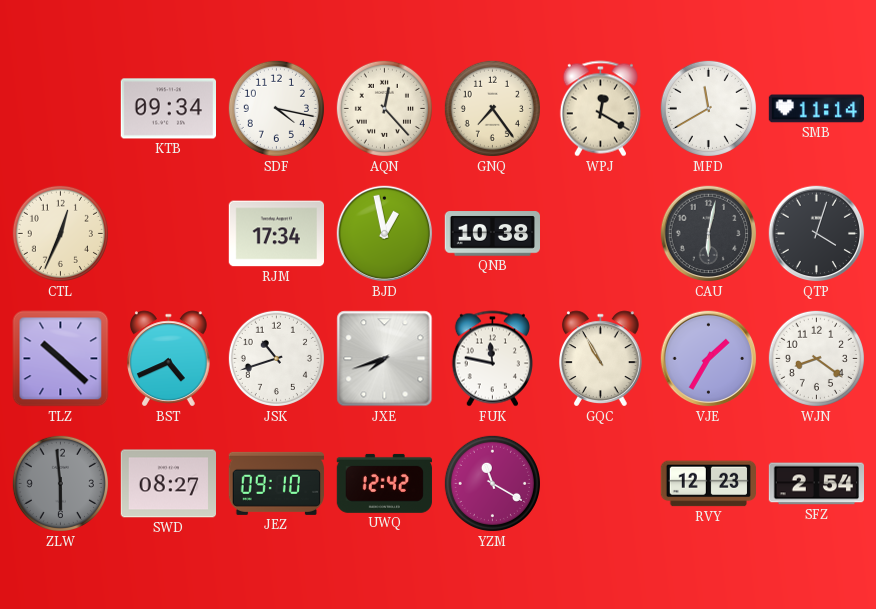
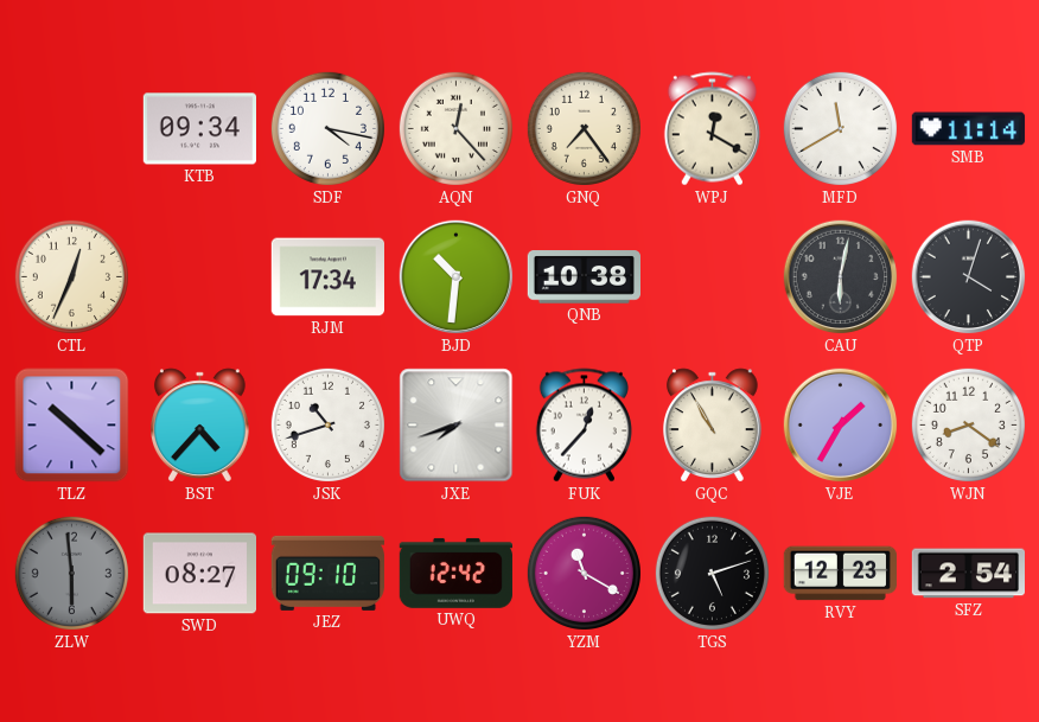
BJD: 12:58 -> 10:31
BST: 4:41 -> 4:37
FUK: 11:47 -> 12:37
TGS: none -> 5:12
